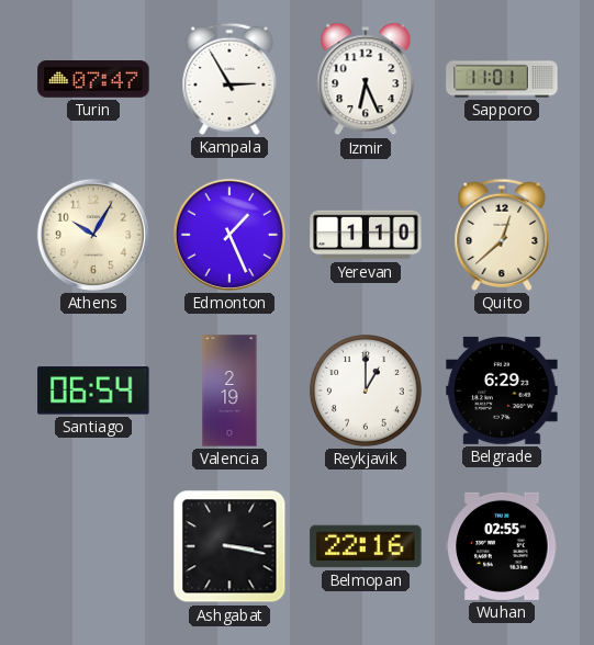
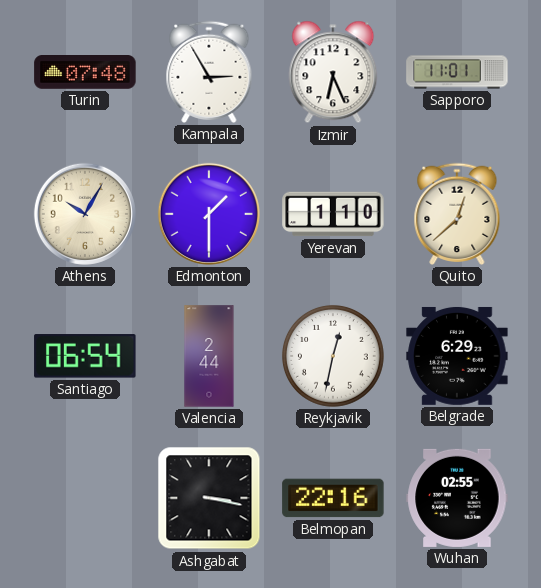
Turin: 07:47 -> 07:48
Edmonton: 1:26 -> 1:30
Valencia: 2:19 -> 2:44
Reykjavik: 1:00 -> 12:32
